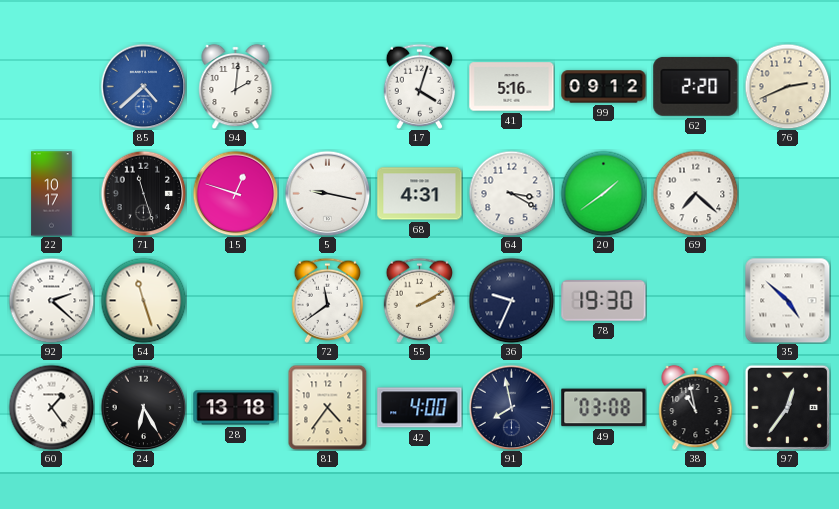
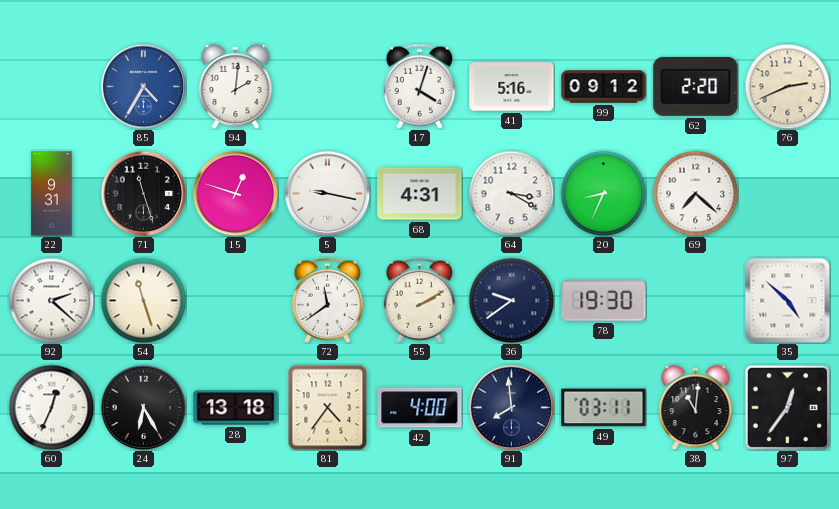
85: 4:38 -> 4:35
22: 10:17 -> 9:31
20: 1:39 -> 8:34
36: 9:34 -> 9:39
60: 1:24 -> 12:34
91: 7:58 -> 7:59
49: 03:08 -> 03:11
38: 10:58 -> 11:01
